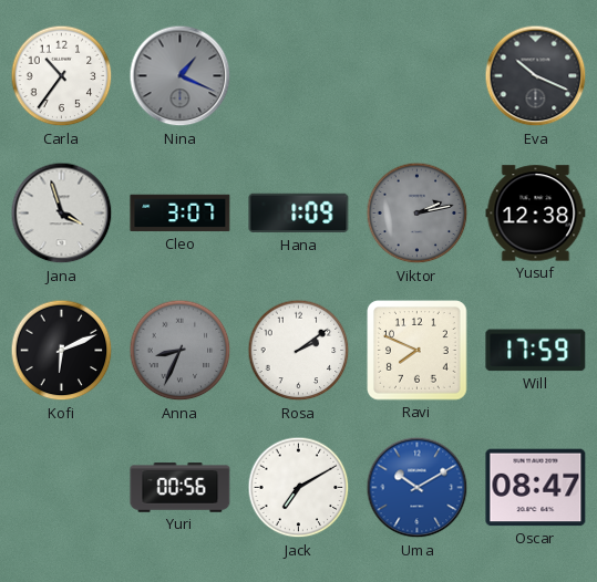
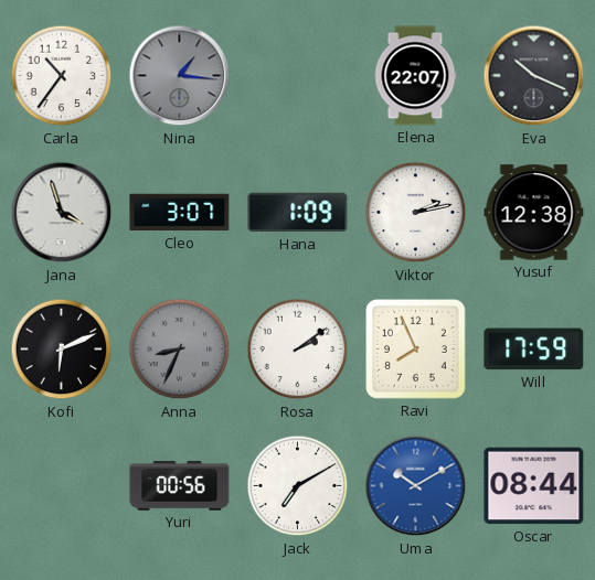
Nina: 1:19 -> 1:16
Elena: none -> 22:07
Viktor dial: grey -> white
Ravi: 7:49 -> 7:56
Oscar: 08:47 -> 08:44
